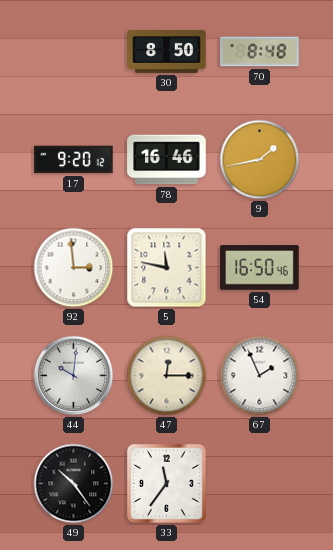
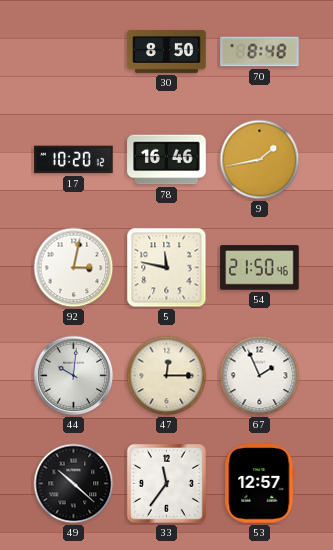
17: 9:20 -> 10:20
92: 2:59 -> 3:02
54: 16:50 -> 21:50
49: 10:24 -> 10:22
53: none -> 12:57
